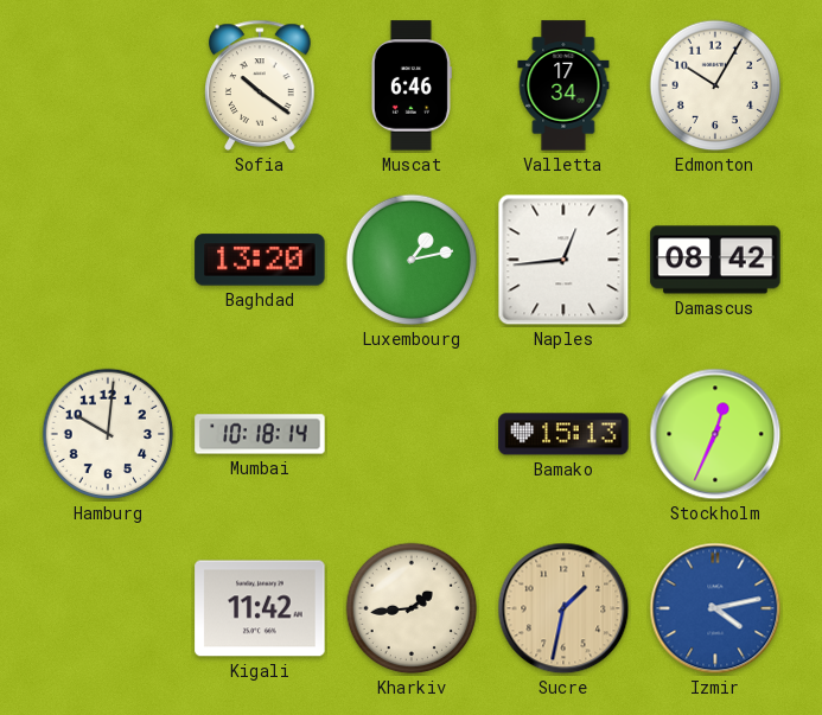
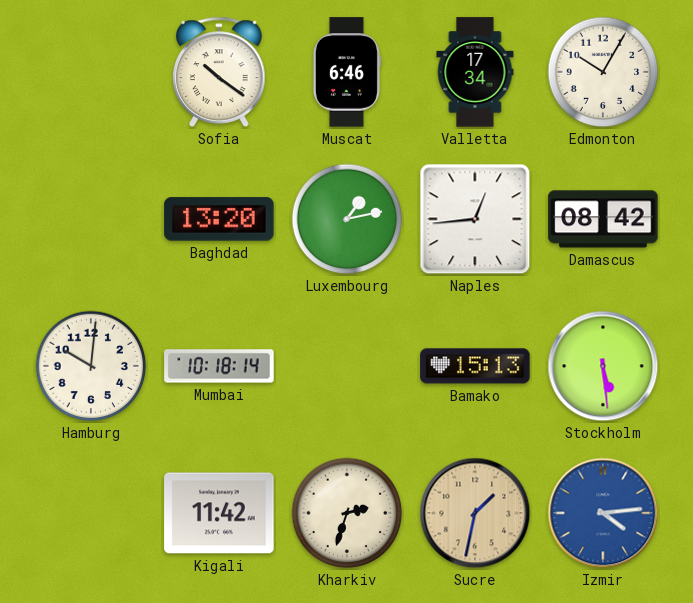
Stockholm: 12:34 -> 5:29
Kharkiv: 1:44 -> 2:33
Izmir: 4:13 -> 4:14
